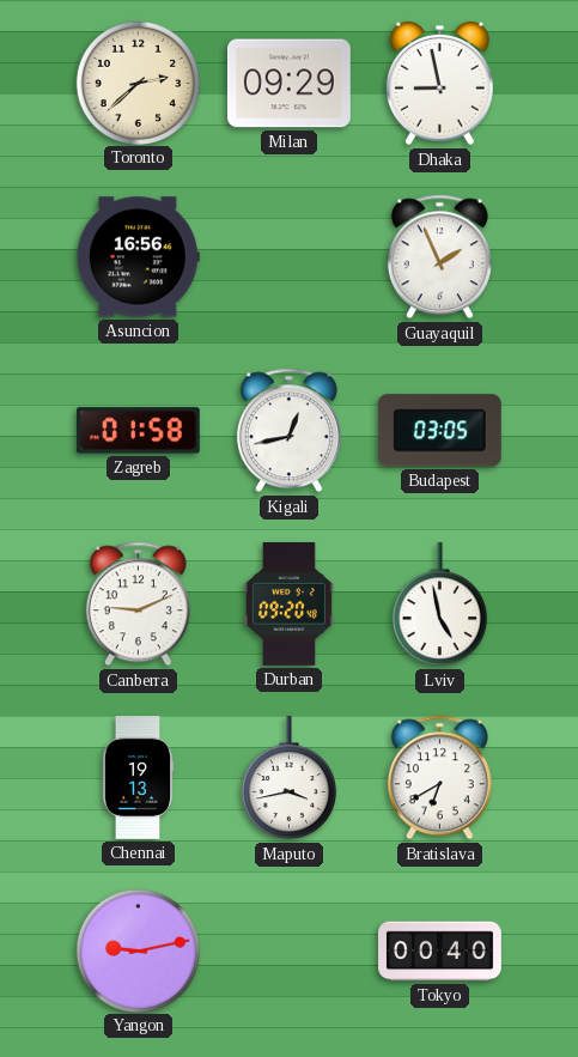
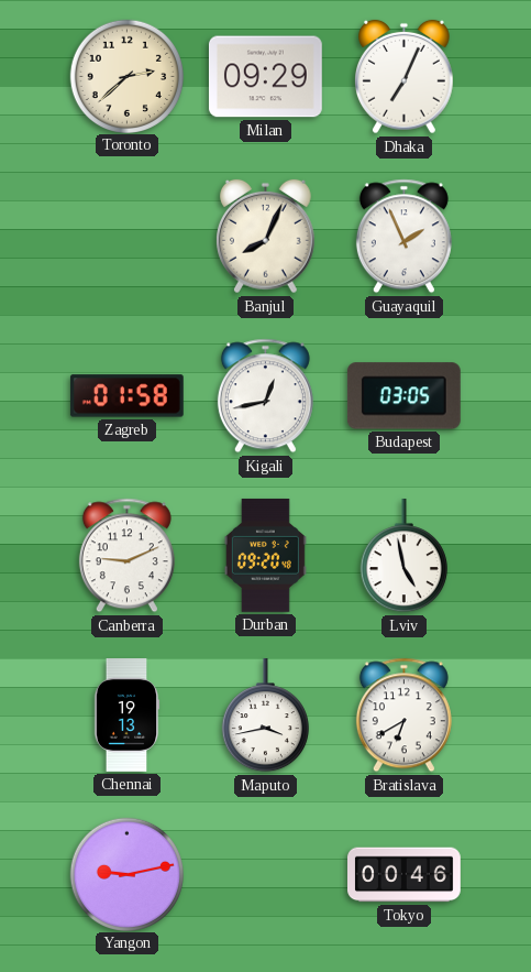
Dhaka: 8:58 -> 7:04
Asuncion: 16:56 -> none
Banjul: none -> 8:04
Tokyo: 00:40 -> 00:46
